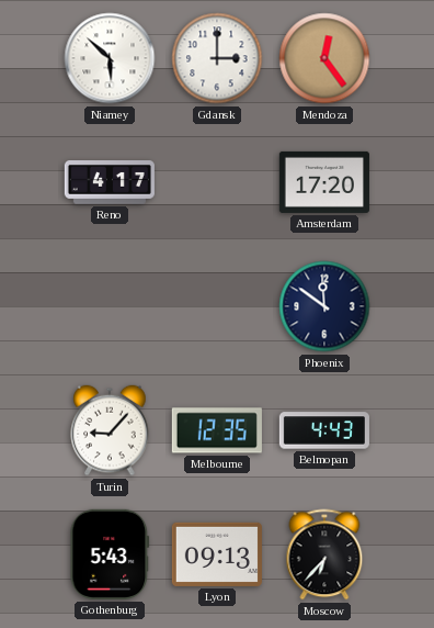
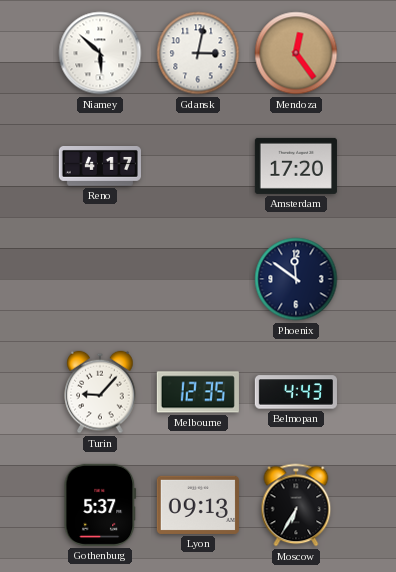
Gdansk: 3:00 -> 3:02
Gothenburg: 5:43 -> 5:37
Moscow: 6:37 -> 6:35
